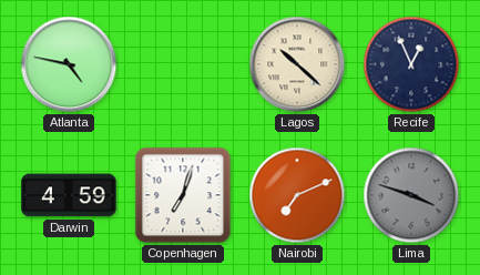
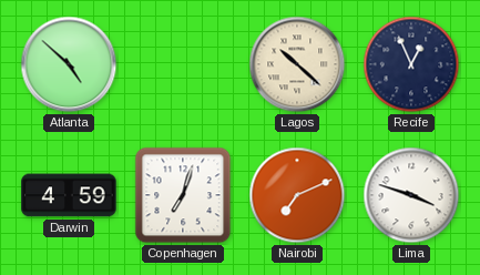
Atlanta: 4:47 -> 4:52
Lima dial: grey -> white
